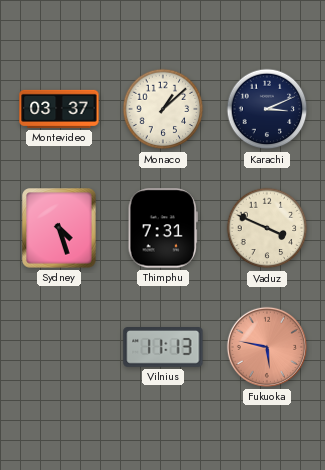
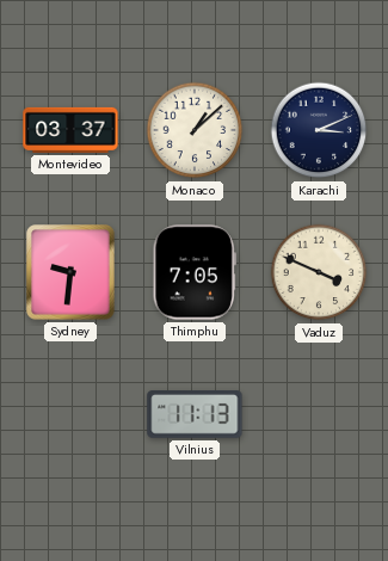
Sydney: 4:27 -> 9:31
Thimphu: 7:31 -> 7:05
Fukuoka: 5:47 -> none
